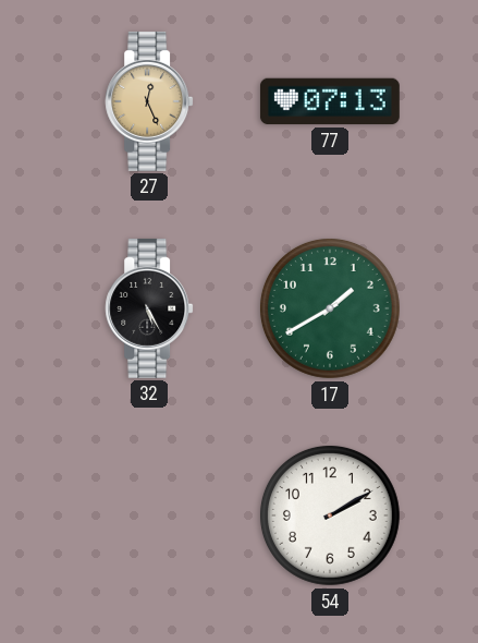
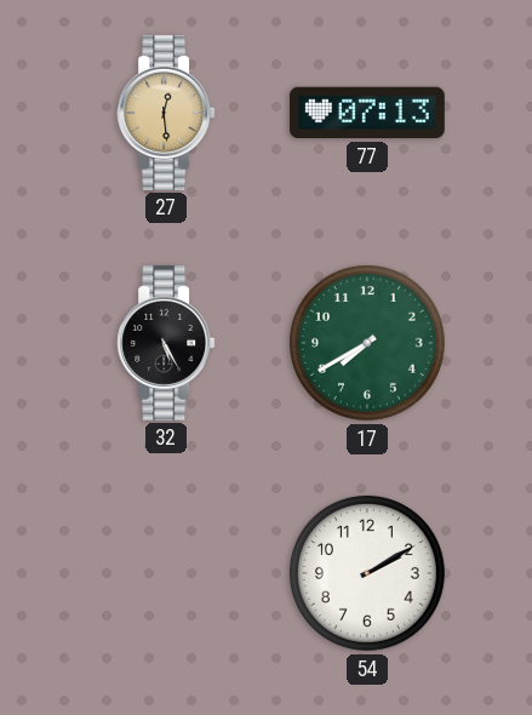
27: 12:26 -> 12:29
17: 1:40 -> 7:40
